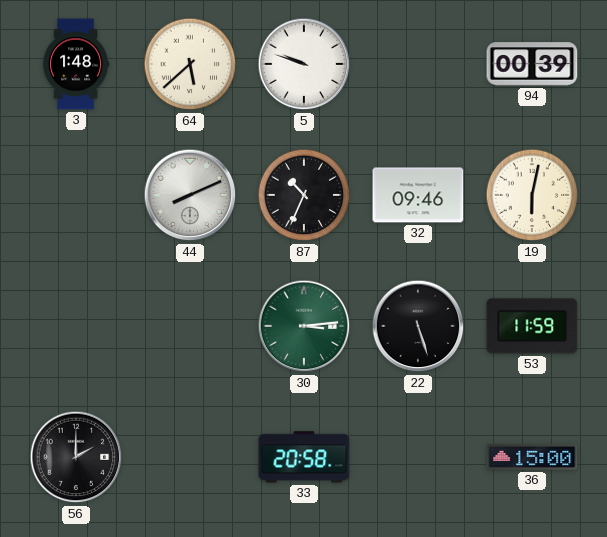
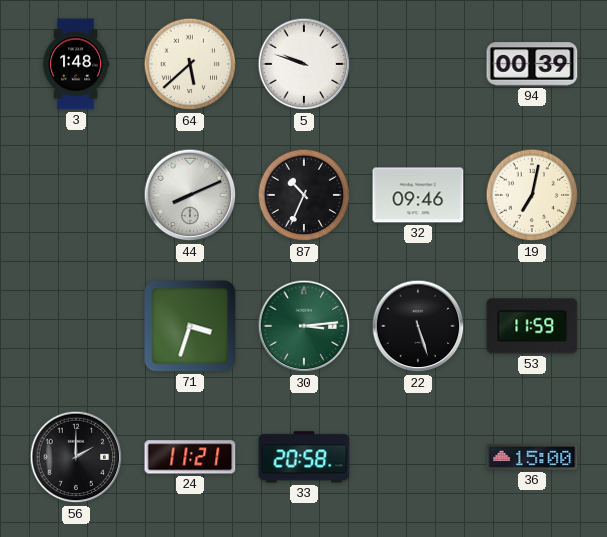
19: 6:02 -> 7:02
71: none -> 3:33
24: none -> 11:21
